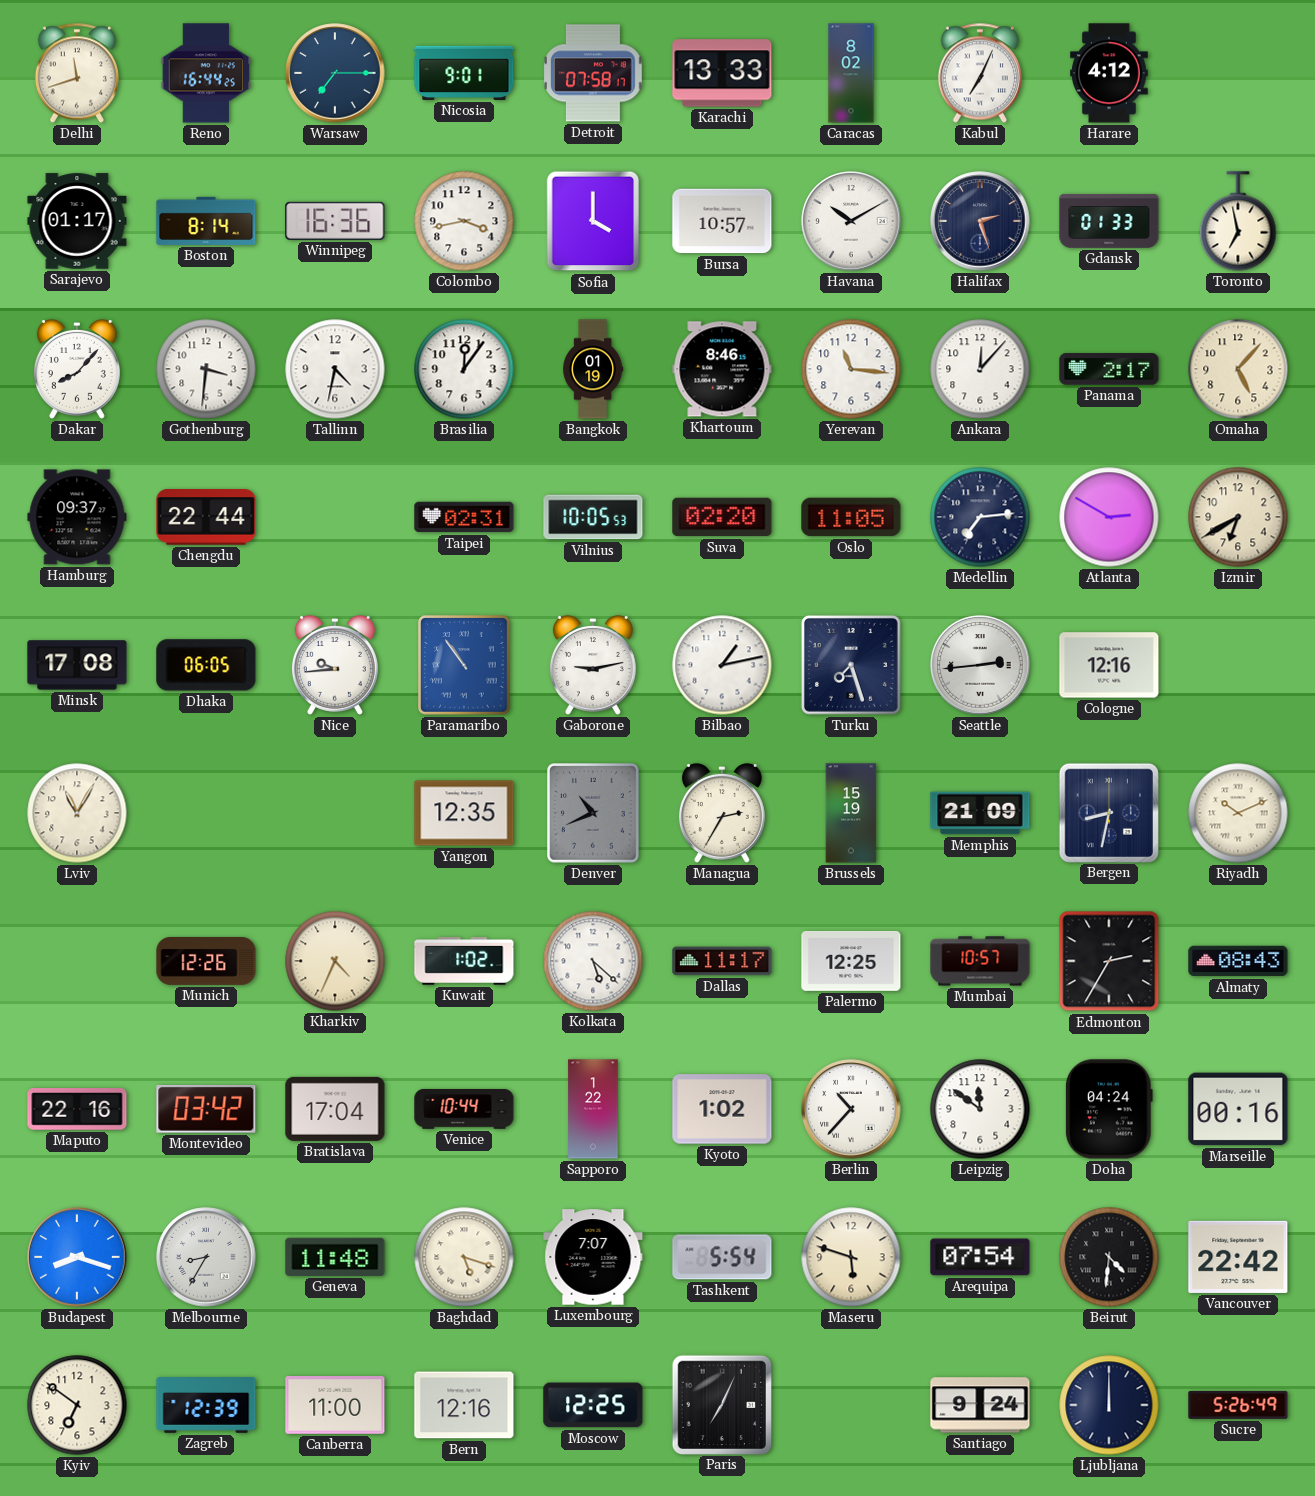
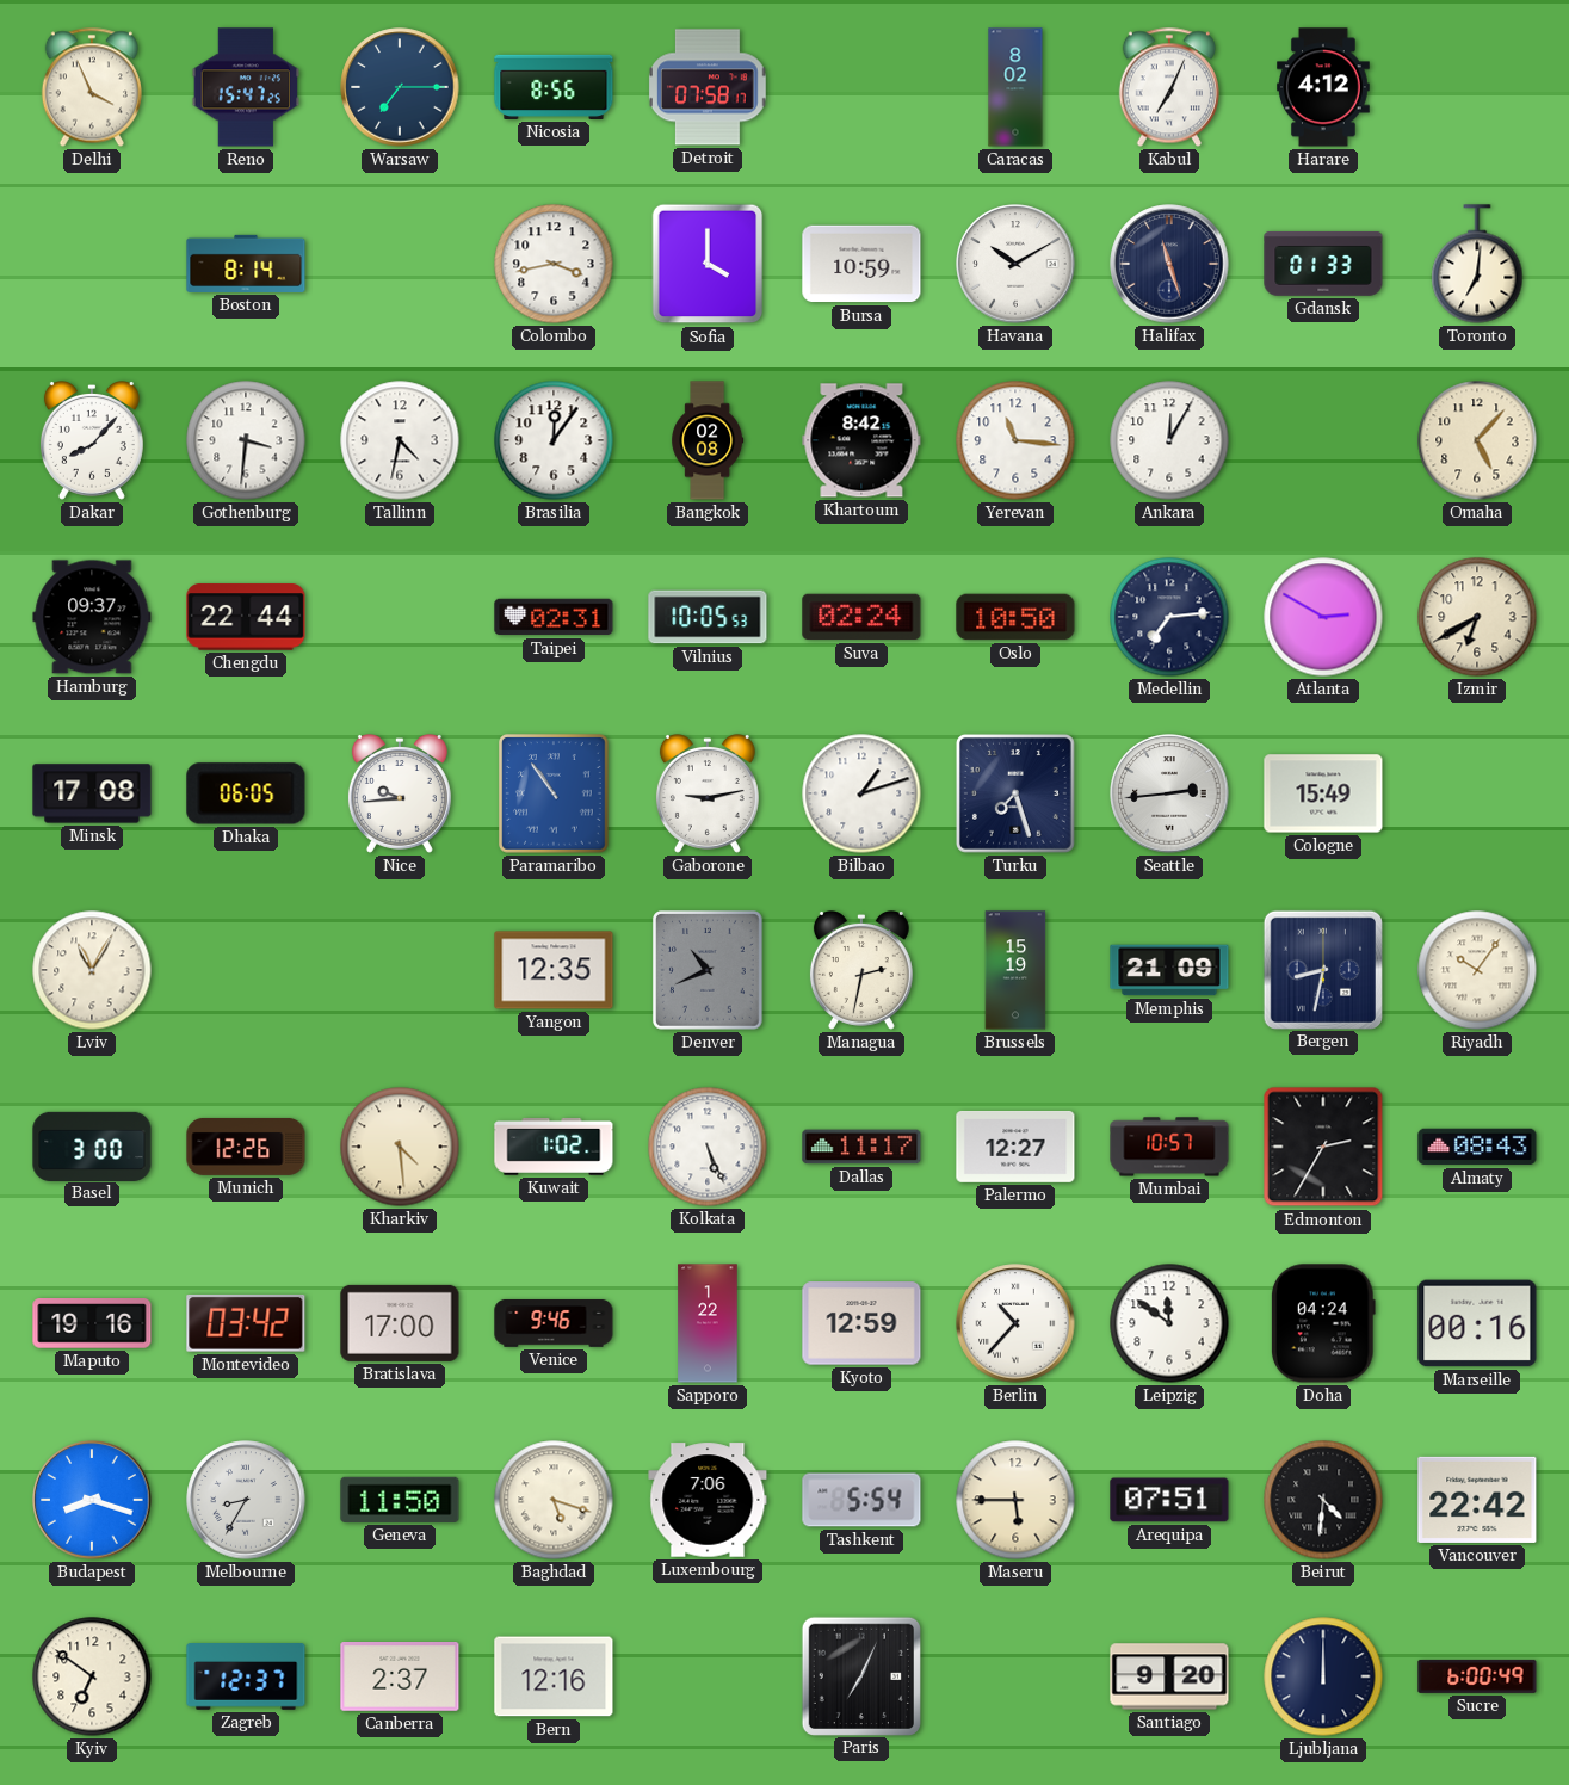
Delhi: 11:42 -> 3:56
Reno: 16:44 -> 15:47
Nicosia: 9:01 -> 8:56
Karachi: 13:33 -> none
Sarajevo: 01:17 -> none
Winnipeg: 16:36 -> none
Bursa: 10:57 -> 10:59
Halifax: 2:27 -> 11:27
Toronto: 6:58 -> 7:01
Bangkok: 01:19 -> 02:08
Khartoum: 8:46 -> 8:42
Ankara: 12:07 -> 12:05
Panama: 2:17 -> none
Suva: 02:20 -> 02:24
Oslo: 11:05 -> 10:50
Bilbao: 1:13 -> 1:12
Cologne: 12:16 -> 15:49
Managua: 2:35 -> 2:32
Riyadh: 10:11 -> 10:06
Basel: none -> 3:00
Kharkiv: 4:34 -> 4:29
Kolkata: 5:22 -> 5:26
Palermo: 12:25 -> 12:27
Maputo: 22:16 -> 19:16
Bratislava: 17:04 -> 17:00
Venice: 10:44 -> 9:46
Kyoto: 1:02 -> 12:59
Geneva: 11:48 -> 11:50
Luxembourg: 7:07 -> 7:06
Maseru: 5:48 -> 5:45
Arequipa: 07:54 -> 07:51
Zagreb: 12:39 -> 12:37
Canberra: 11:00 -> 2:37
Moscow: 12:25 -> none
Santiago: 9:24 -> 9:20
Sucre: 5:26 -> 6:00
